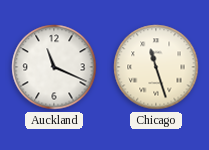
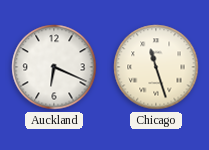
Auckland: 11:19 -> 6:19
